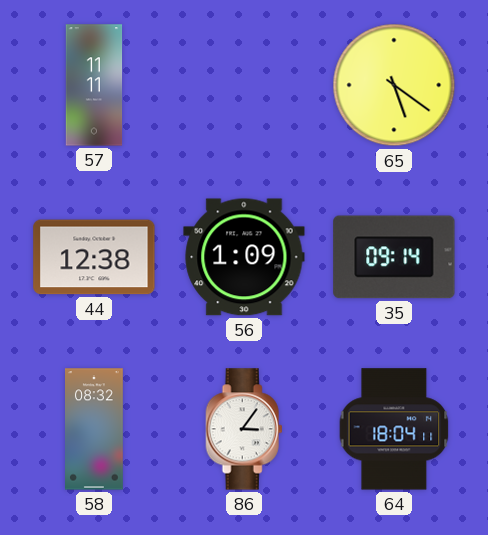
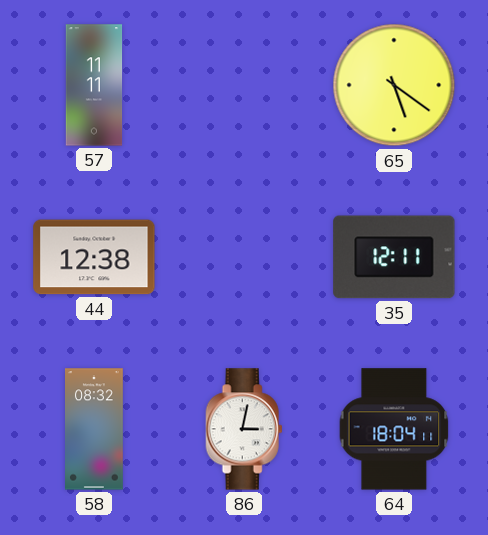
56: 1:09 -> none
35: 09:14 -> 12:11
86: 3:06 -> 3:02
